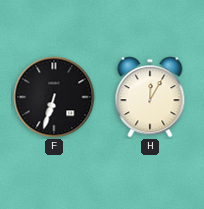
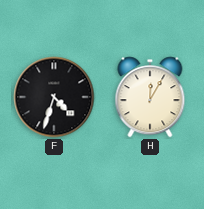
F: 6:33 -> 4:33
